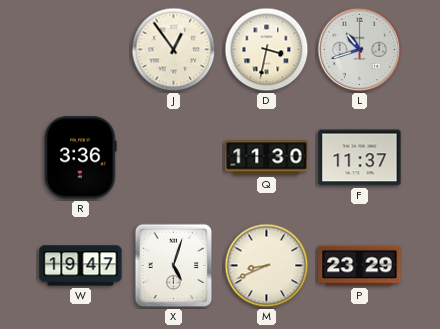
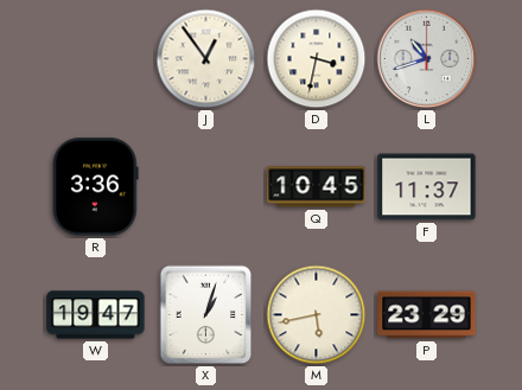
Q: 11:30 -> 10:45
X: 5:03 -> 1:03
M: 8:41 -> 5:43
